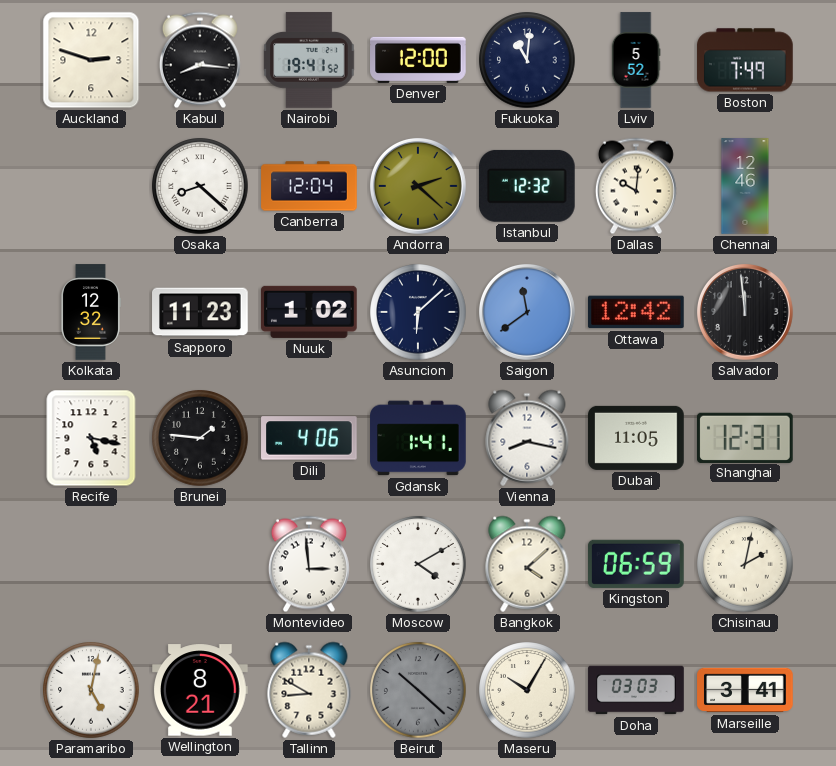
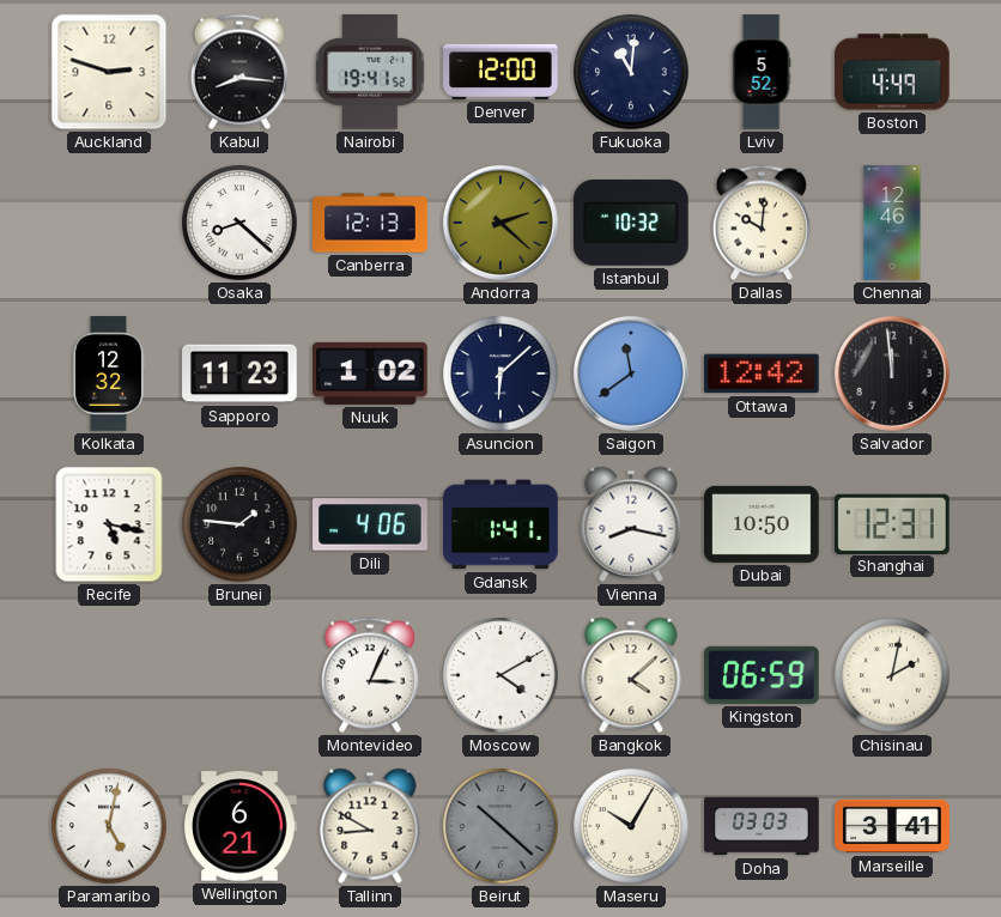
Boston: 7:49 -> 4:49
Canberra: 12:04 -> 12:13
Istanbul: 12:32 -> 10:32
Dubai: 11:05 -> 10:50
Montevideo: 2:59 -> 3:04
Wellington: 8:21 -> 6:21
